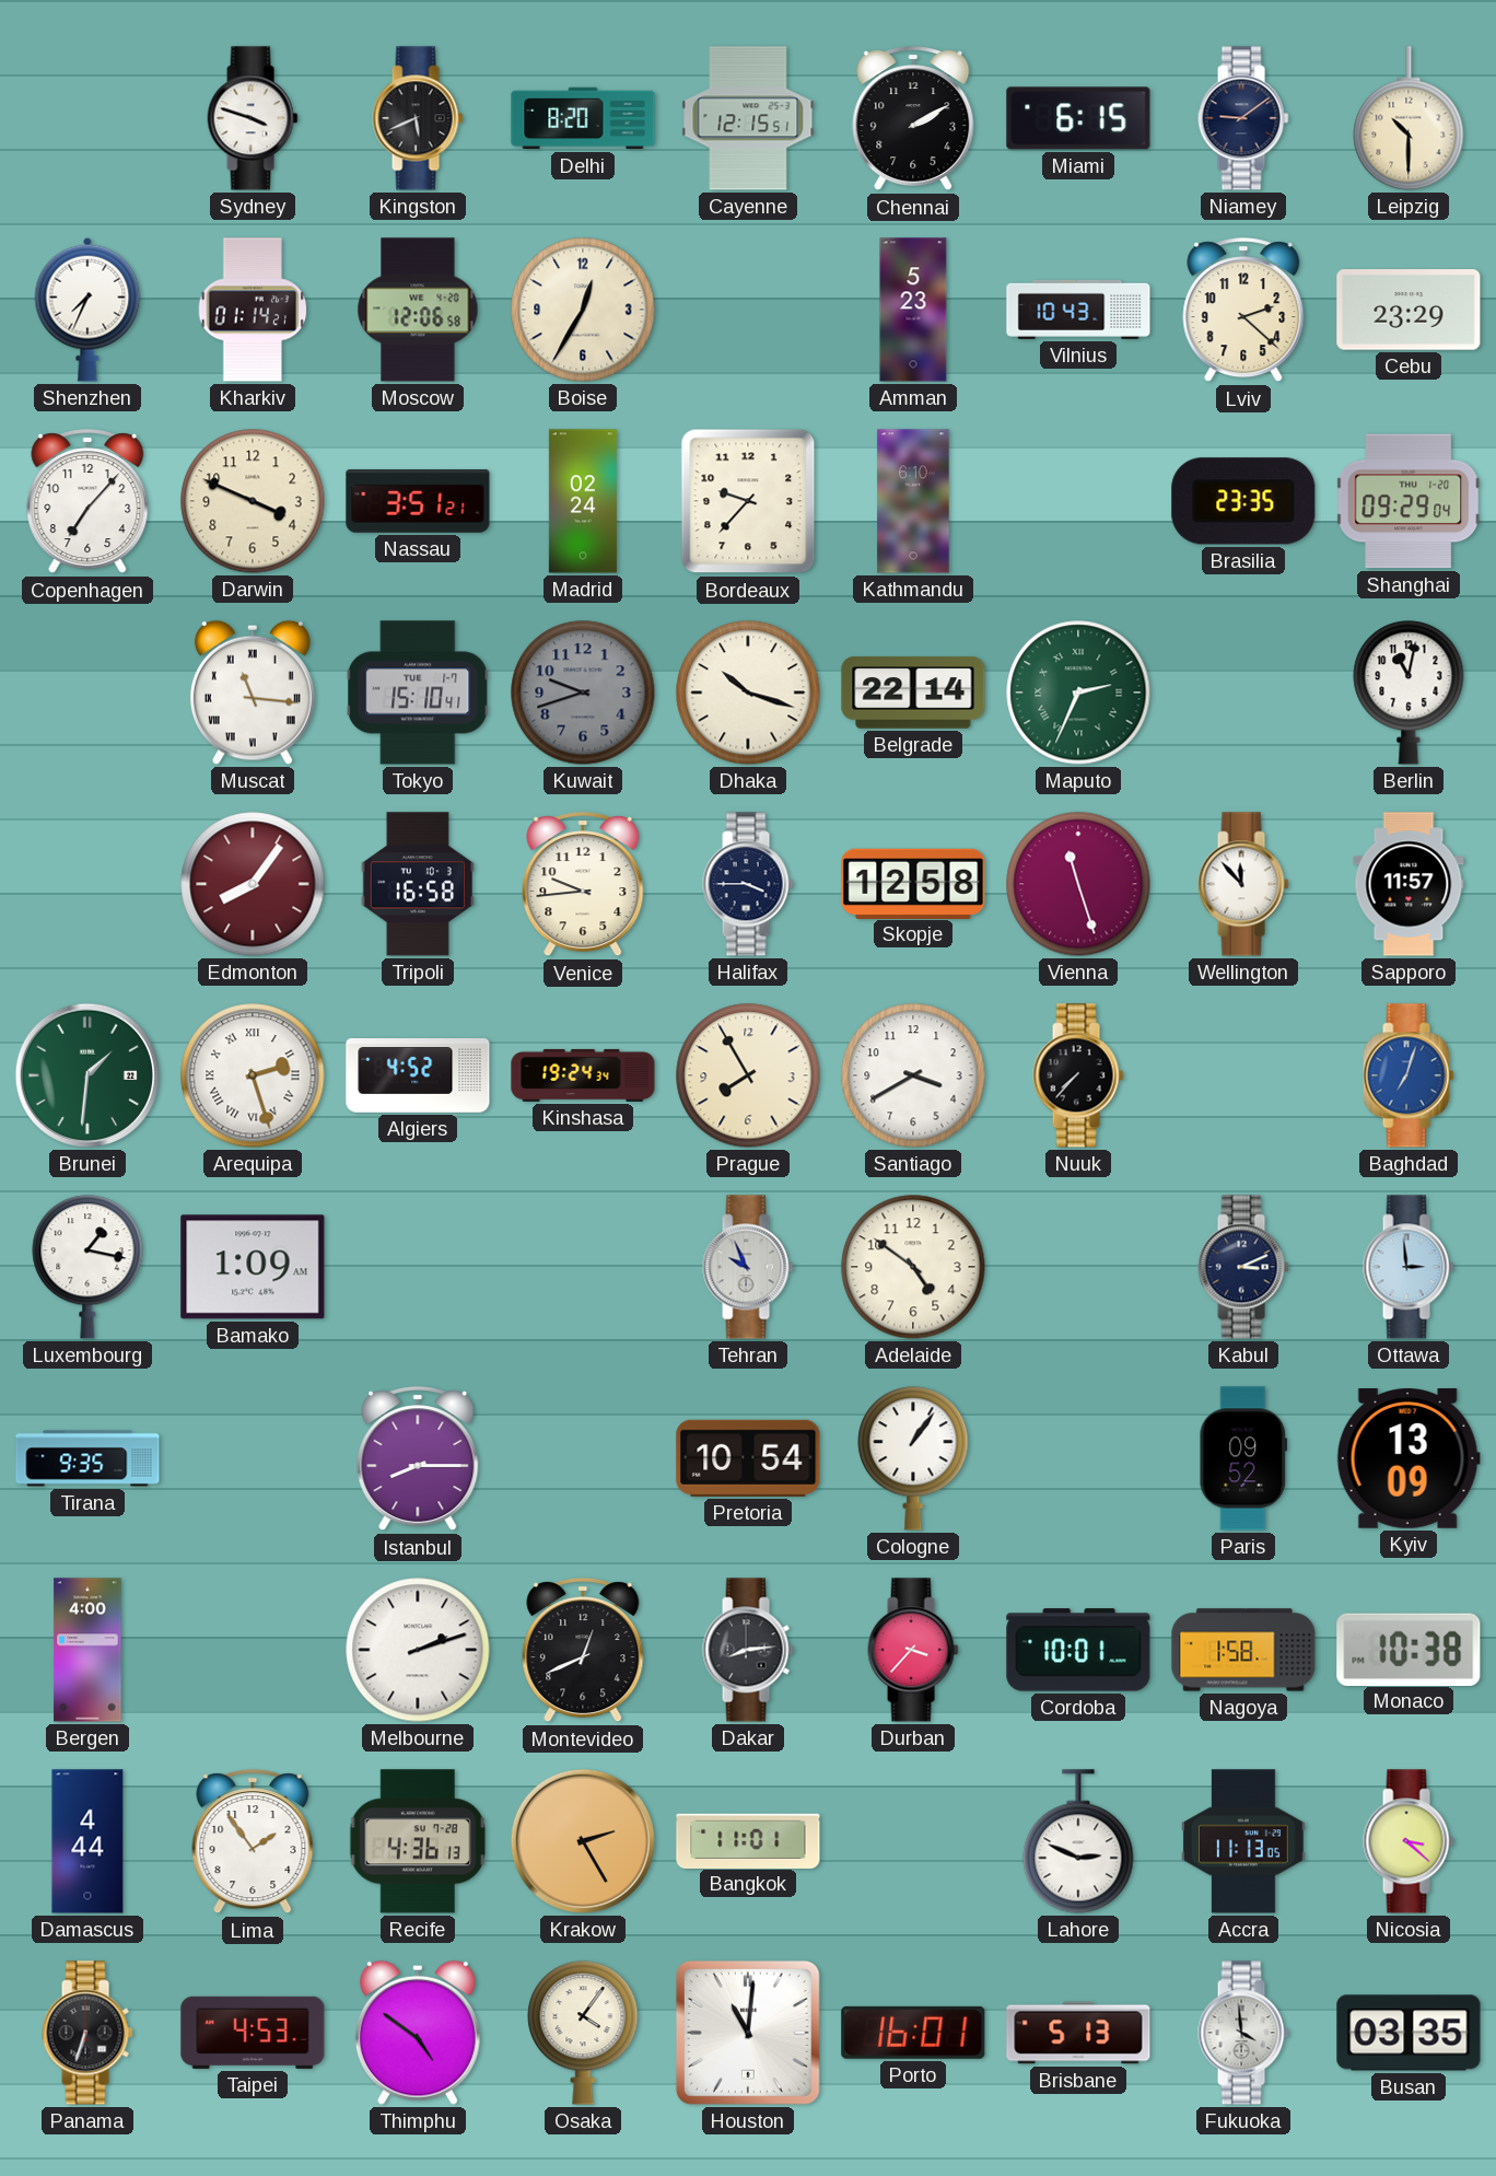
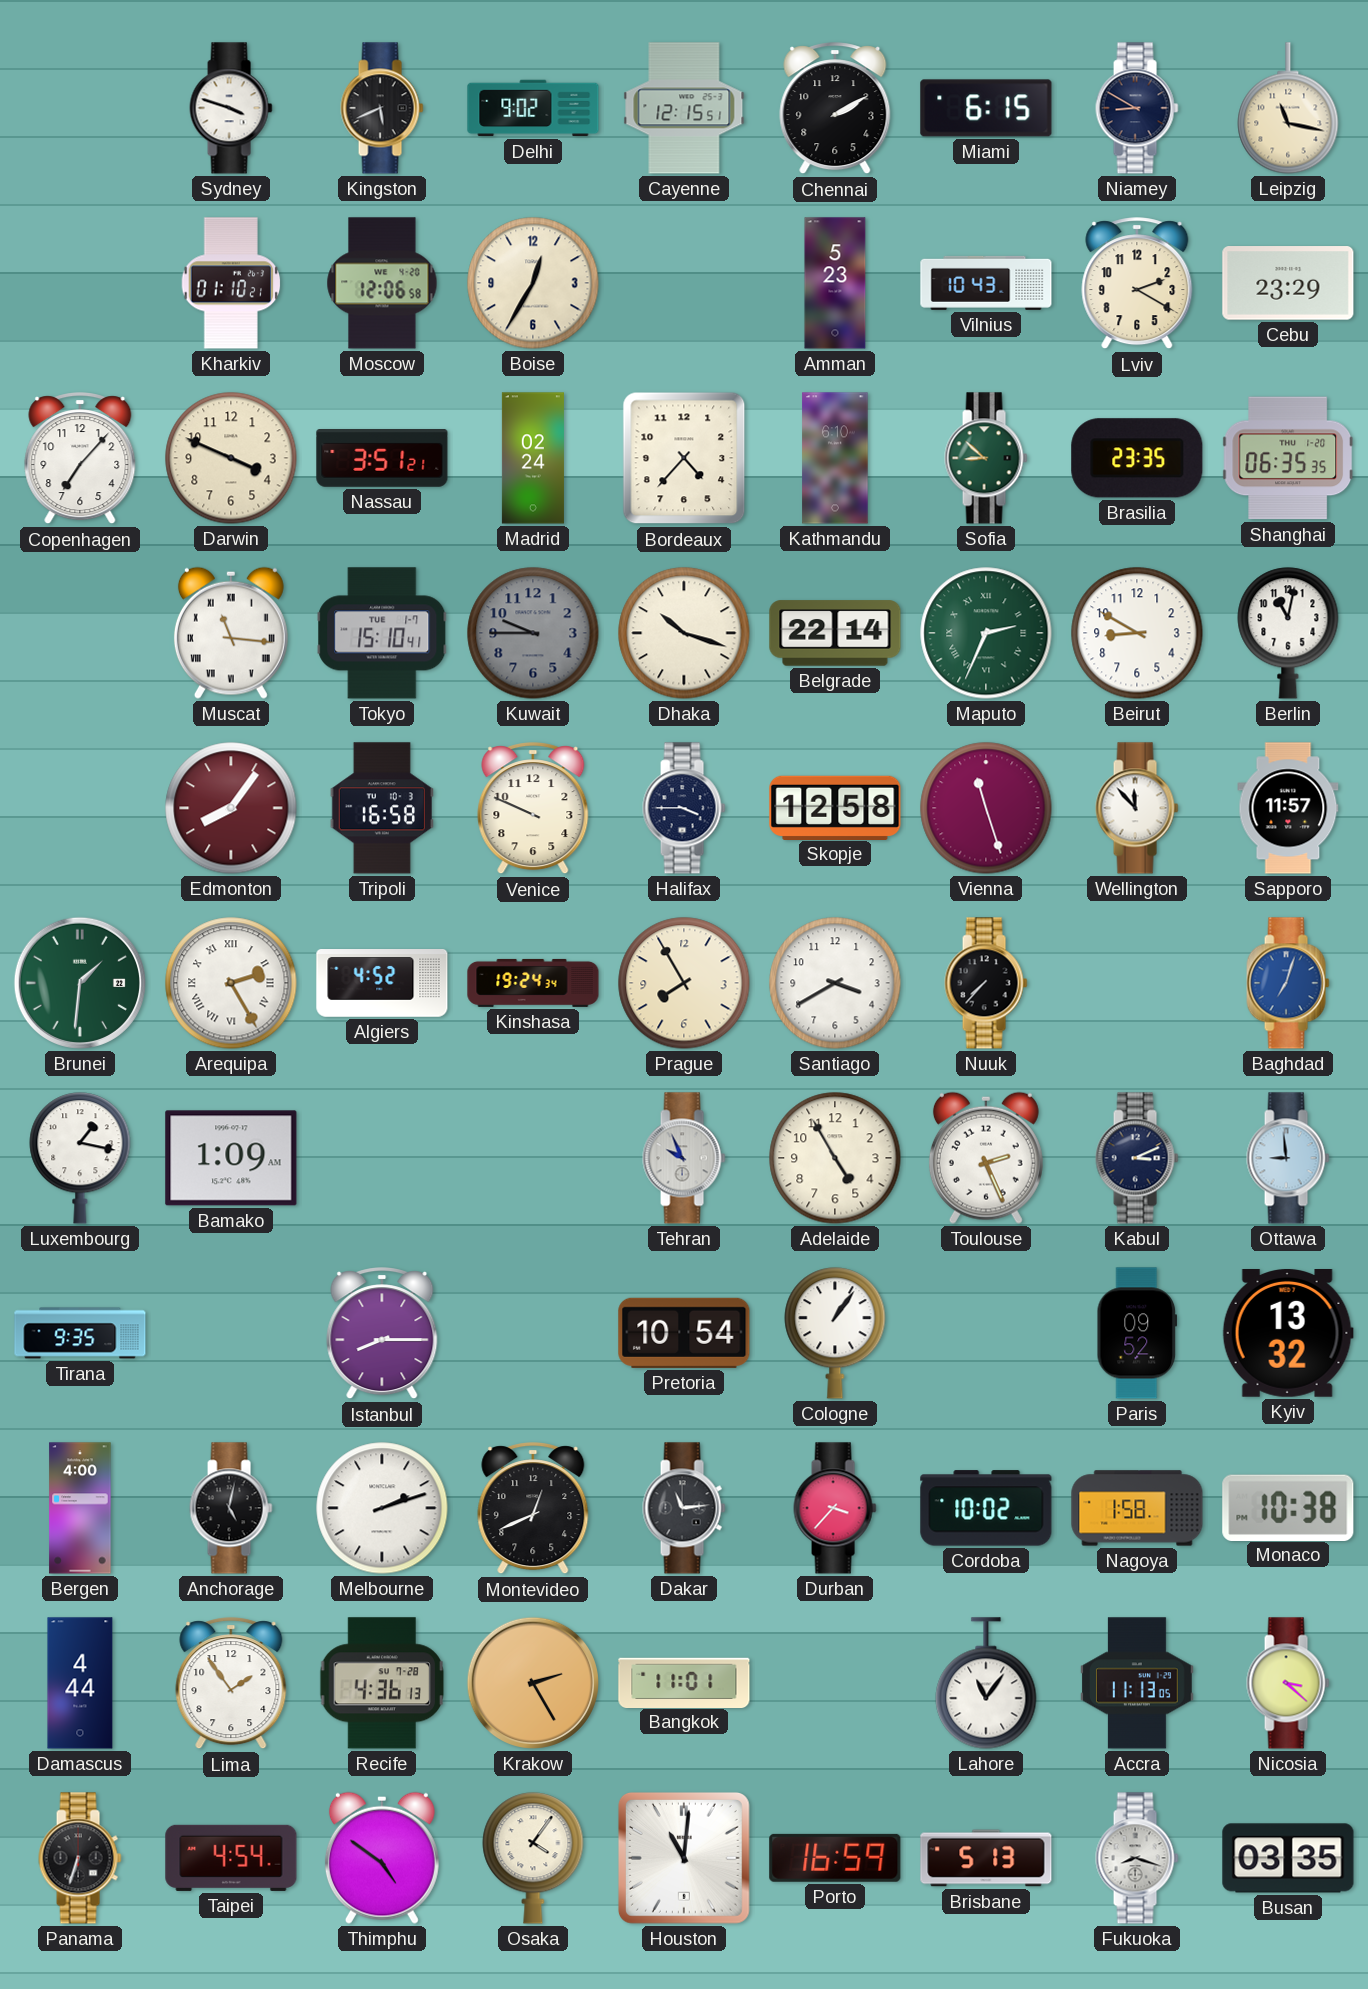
Delhi: 8:20 -> 9:02
Niamey: 9:09 -> 8:50
Leipzig: 10:30 -> 11:17
Shenzhen: 7:34 -> none
Kharkiv: 01:14 -> 01:10
Lviv: 2:22 -> 2:20
Bordeaux: 9:37 -> 4:37
Sofia: none -> 8:52
Shanghai: 09:29 -> 06:35
Kuwait: 9:42 -> 9:45
Beirut: none -> 8:50
Venice: 9:44 -> 9:49
Arequipa: 2:27 -> 2:25
Adelaide: 4:51 -> 4:55
Toulouse: none -> 2:26
Ottawa: 2:59 -> 8:59
Kyiv: 13:09 -> 13:32
Anchorage: none -> 5:02
Dakar: 8:14 -> 11:14
Cordoba: 10:01 -> 10:02
Lahore: 2:49 -> 11:06
Taipei: 4:53 -> 4:54
Porto: 16:01 -> 16:59
Fukuoka: 3:59 -> 8:18
